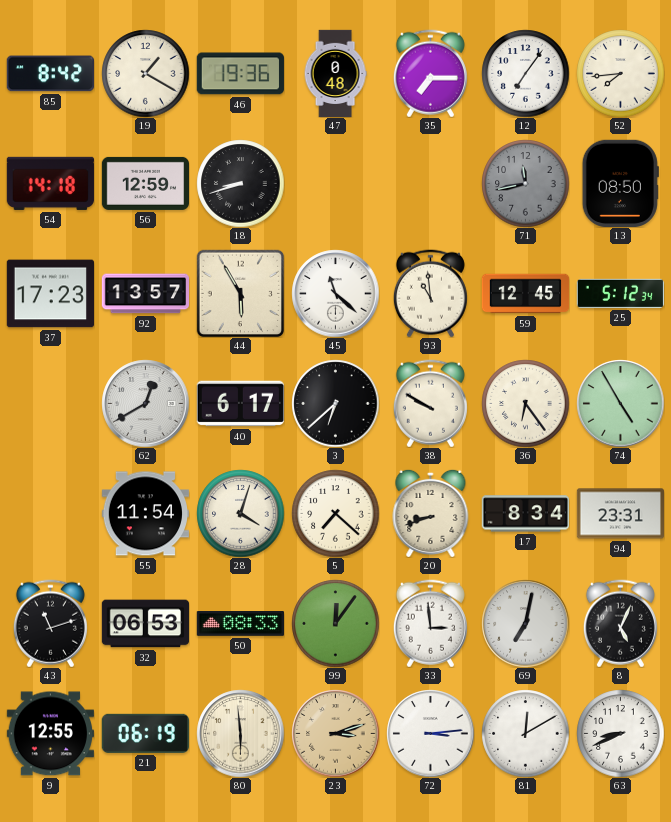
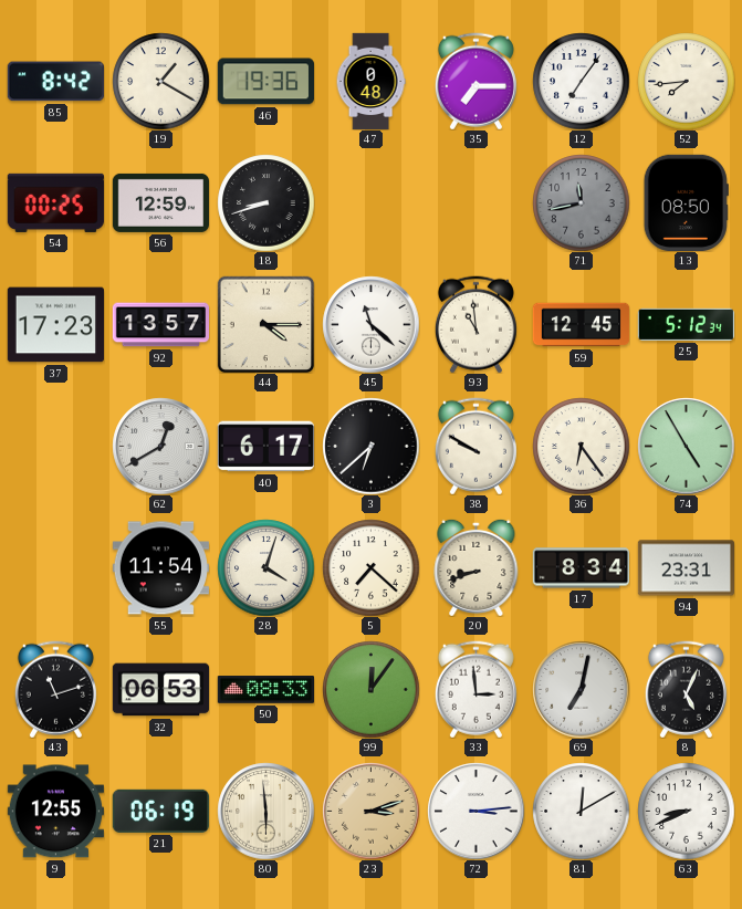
54: 14:18 -> 00:25
44: 5:55 -> 4:15
